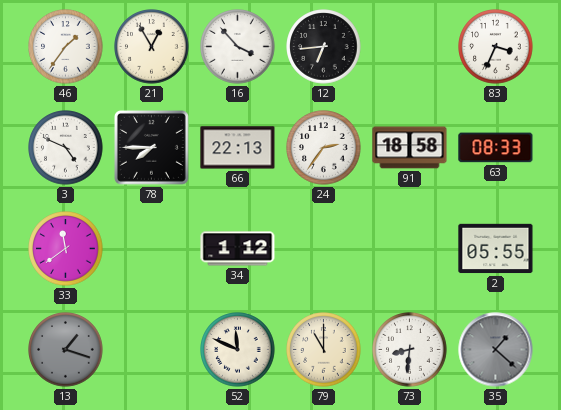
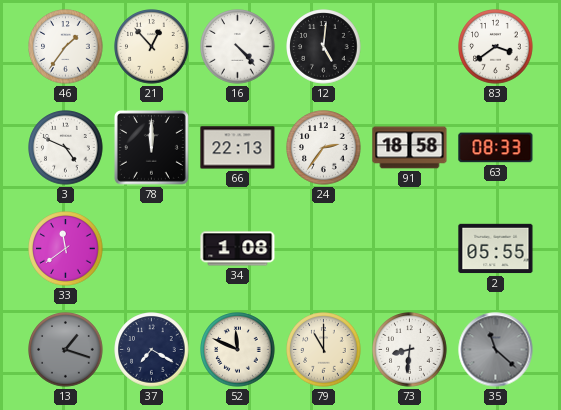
21: 12:55 -> 12:53
16: 3:53 -> 4:23
12: 6:44 -> 5:01
83: 3:34 -> 3:39
78: 7:45 -> 12:00
34: 1:12 -> 1:08
37: none -> 7:20
35: 1:22 -> 11:22
